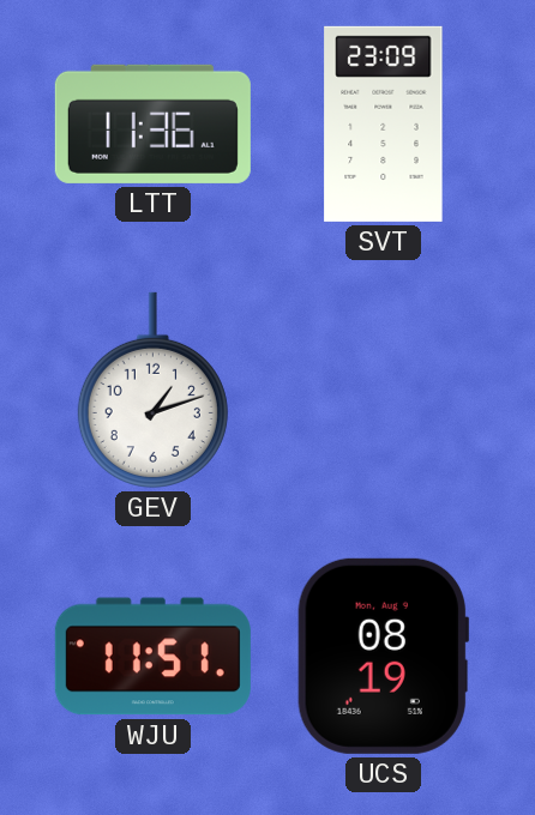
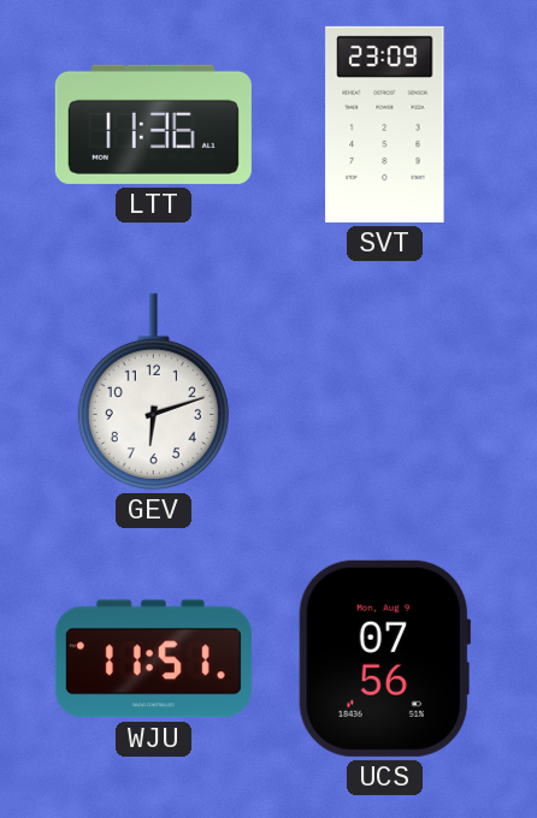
GEV: 1:12 -> 6:12
UCS: 08:19 -> 07:56
